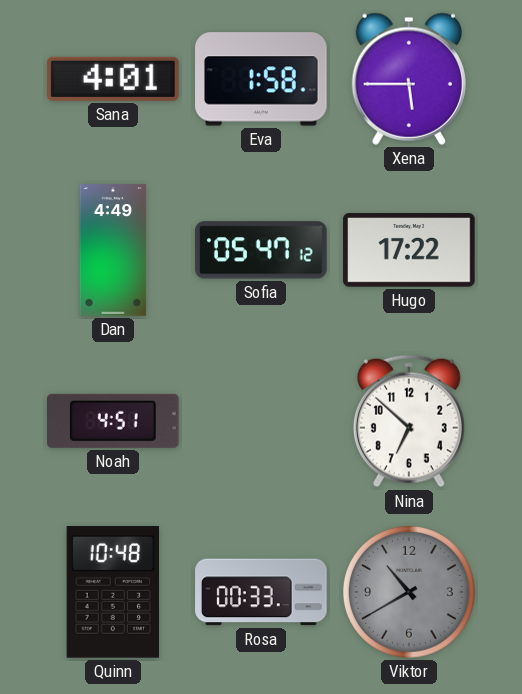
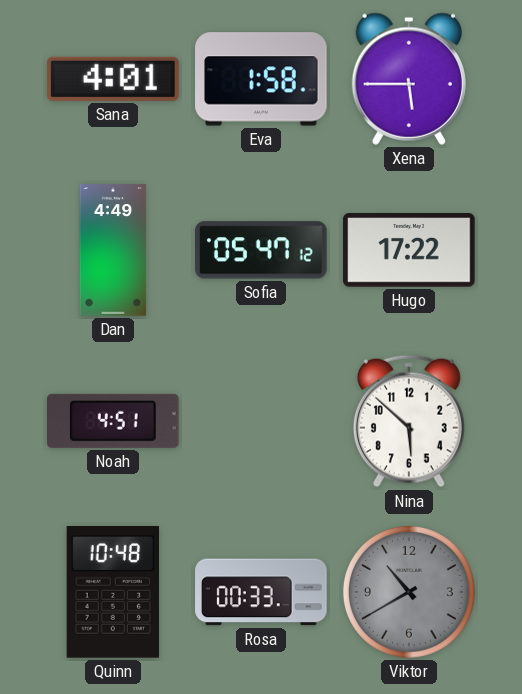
Nina: 6:52 -> 5:52
